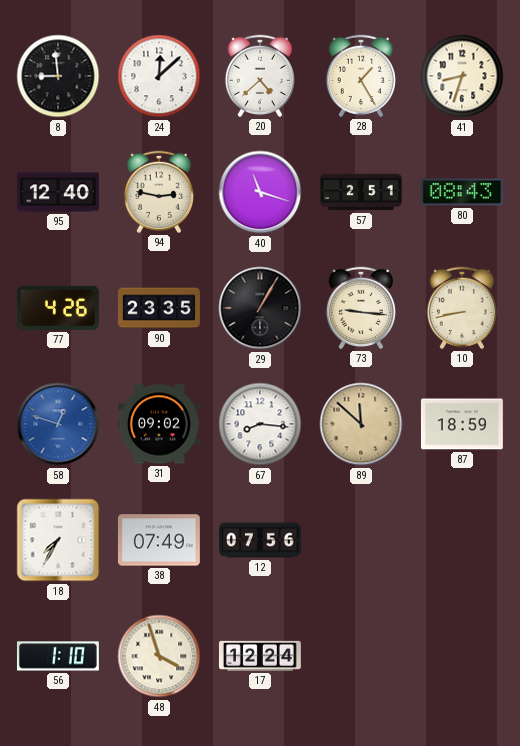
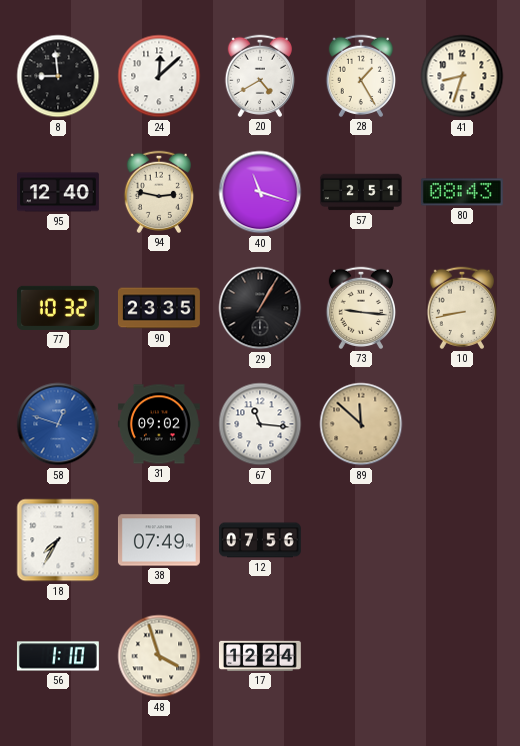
20: 4:38 -> 4:40
77: 4:26 -> 10:32
67: 8:16 -> 11:16
87: 18:59 -> none
